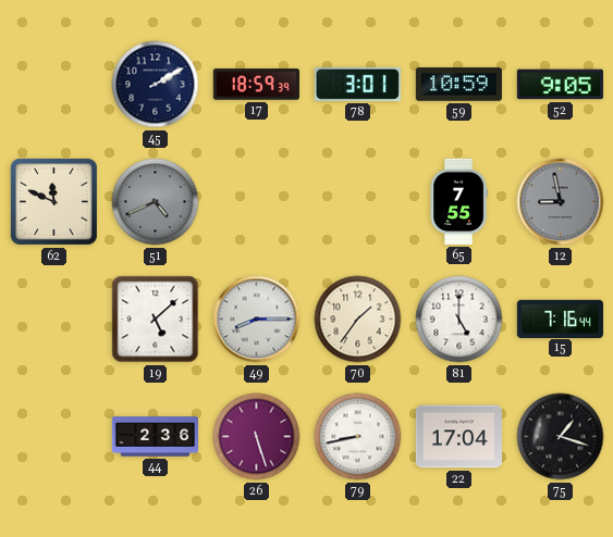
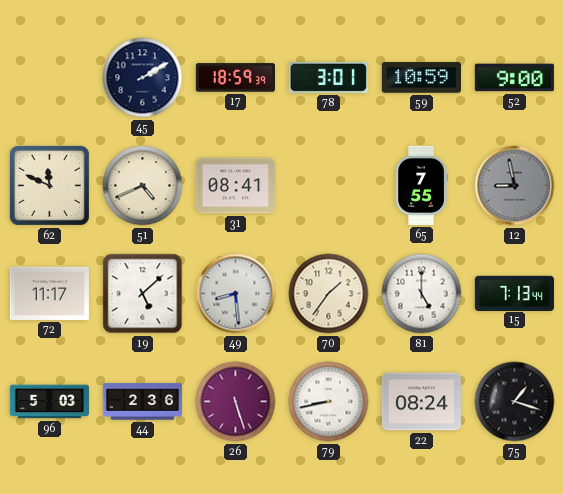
52: 9:05 -> 9:00
51 dial: grey -> cream
31: none -> 08:41
72: none -> 11:17
49: 8:15 -> 8:29
15: 7:16 -> 7:13
96: none -> 5:03
22: 17:04 -> 08:24
